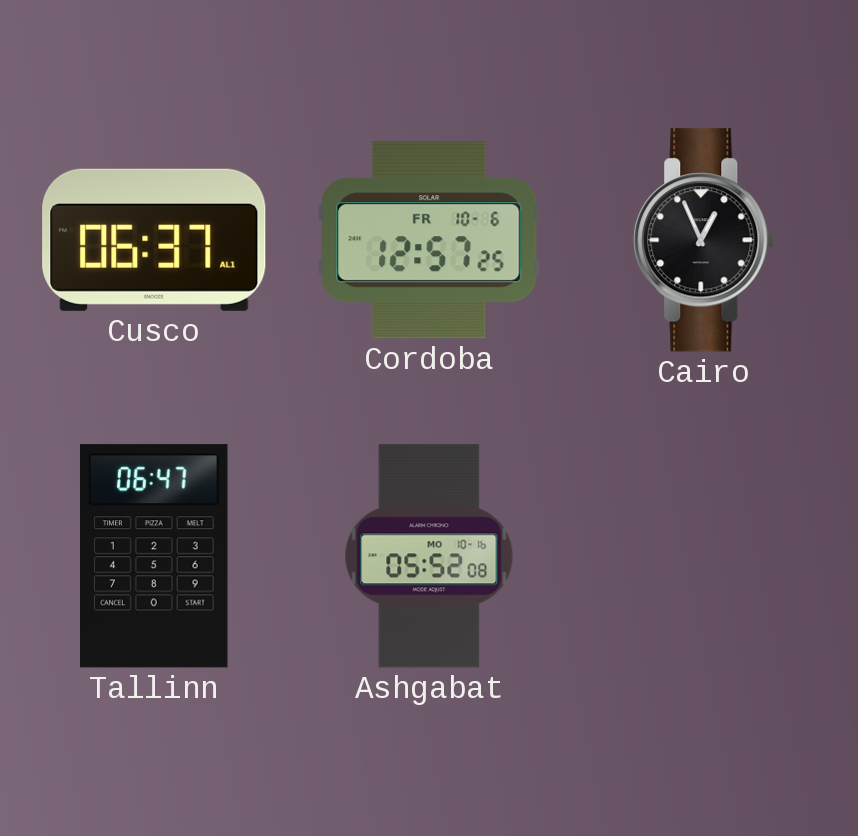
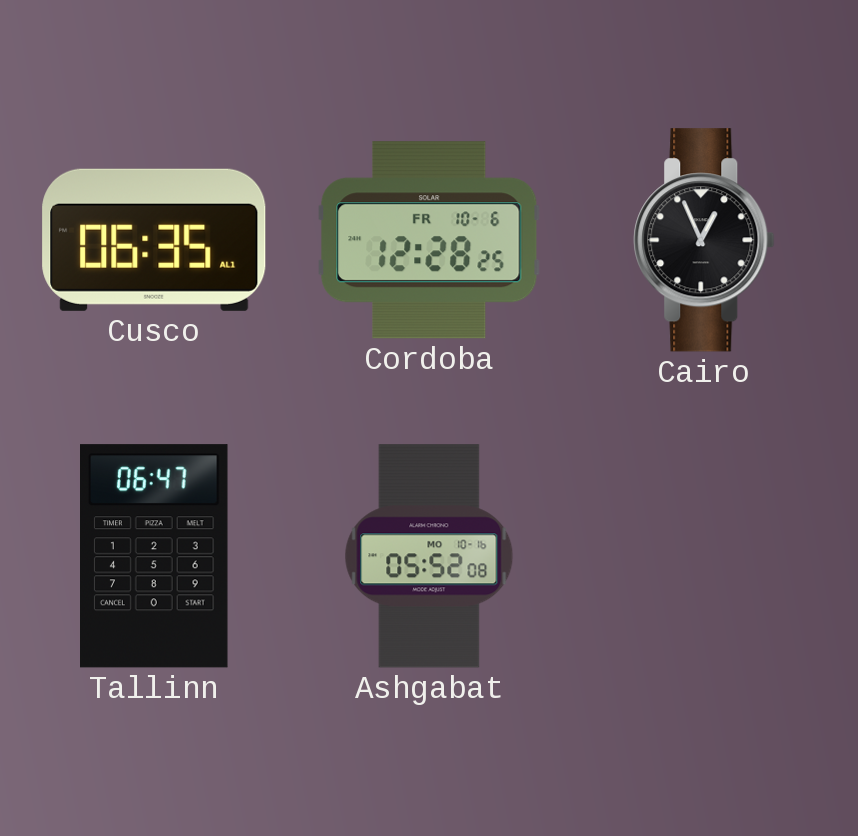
Cusco: 06:37 -> 06:35
Cordoba: 12:57 -> 12:28
